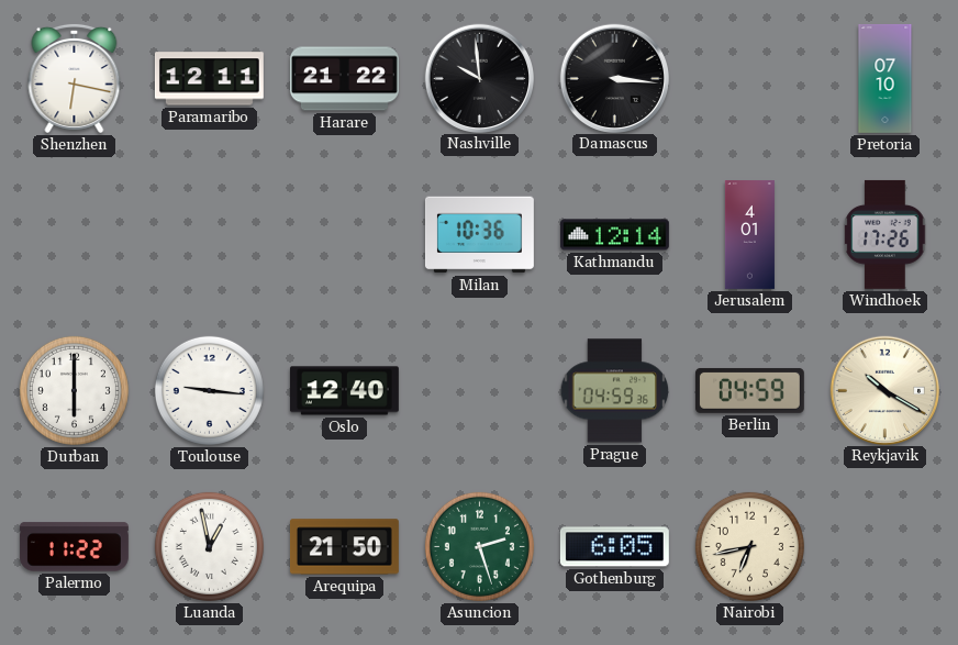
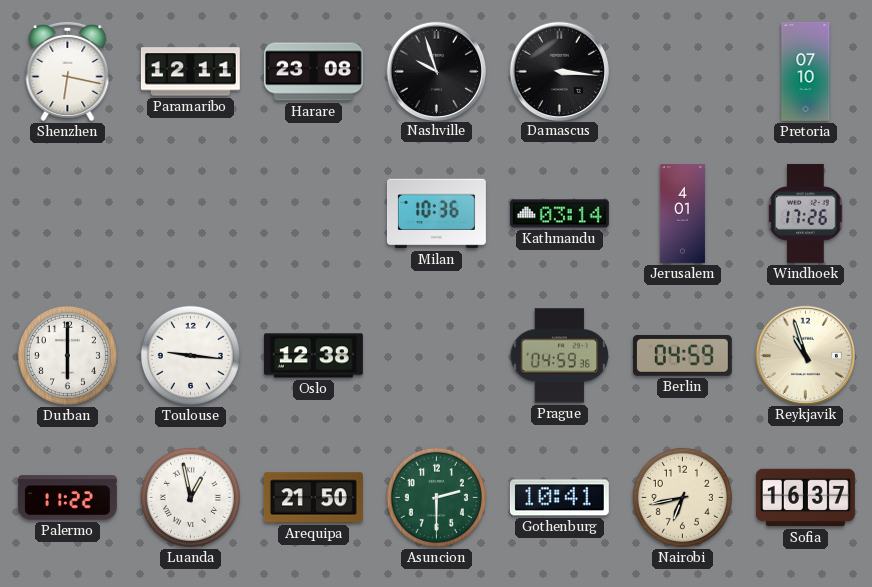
Harare: 21:22 -> 23:08
Nashville: 9:59 -> 9:57
Kathmandu: 12:14 -> 03:14
Oslo: 12:40 -> 12:38
Reykjavik: 10:20 -> 10:57
Asuncion: 2:27 -> 2:30
Gothenburg: 6:05 -> 10:41
Sofia: none -> 16:37
